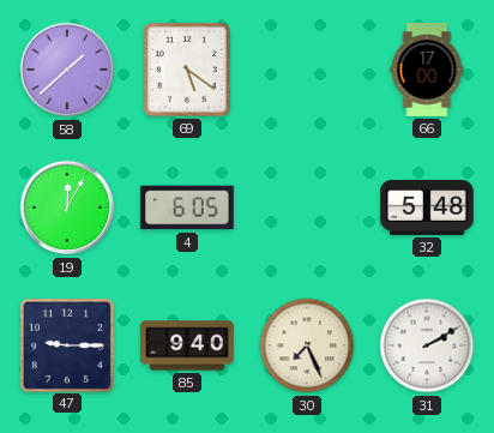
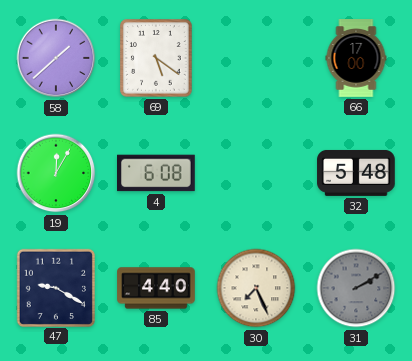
4: 6:05 -> 6:08
47: 9:15 -> 9:20
85: 9:40 -> 4:40
31 dial: white -> grey
